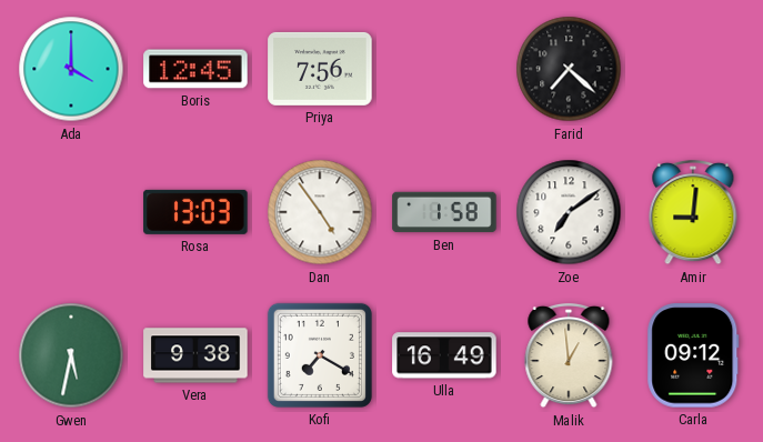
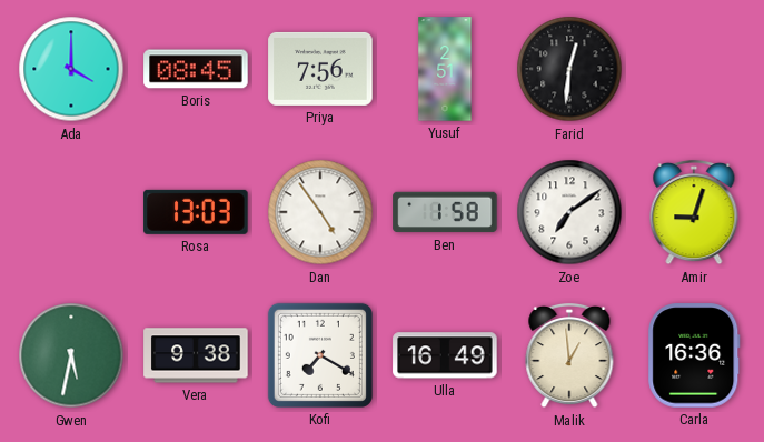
Boris: 12:45 -> 08:45
Yusuf: none -> 2:51
Farid: 7:22 -> 12:31
Amir: 9:01 -> 9:03
Carla: 09:12 -> 16:36
